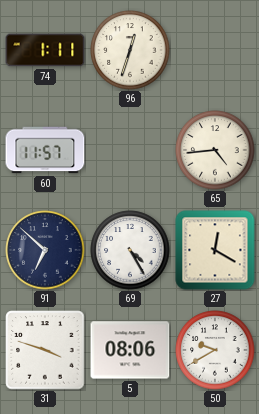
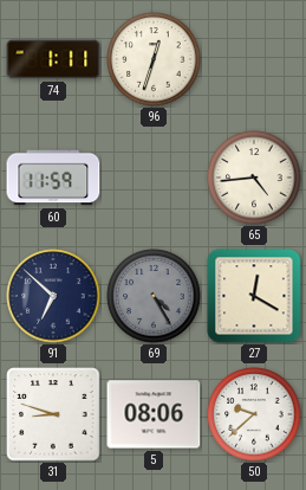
60: 11:57 -> 11:59
69 dial: white -> grey
31: 3:48 -> 8:48
50: 9:40 -> 9:38
